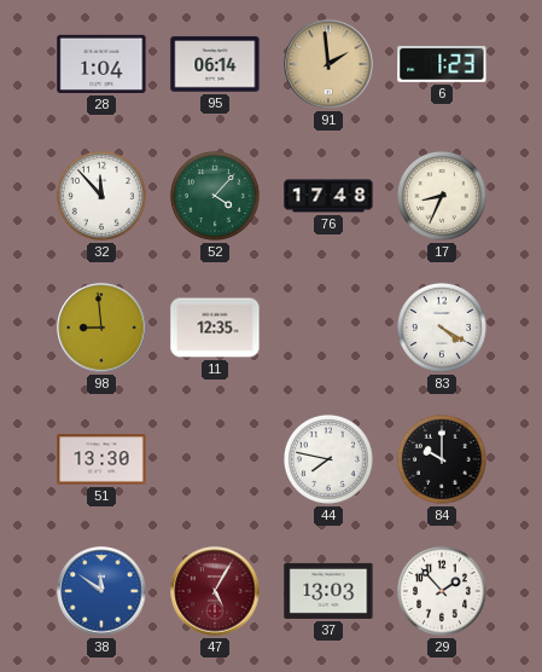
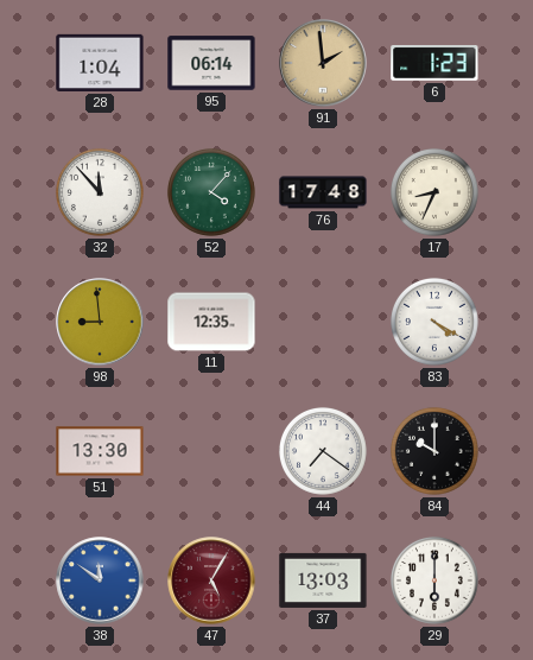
44: 7:47 -> 7:21
29: 1:53 -> 6:00
